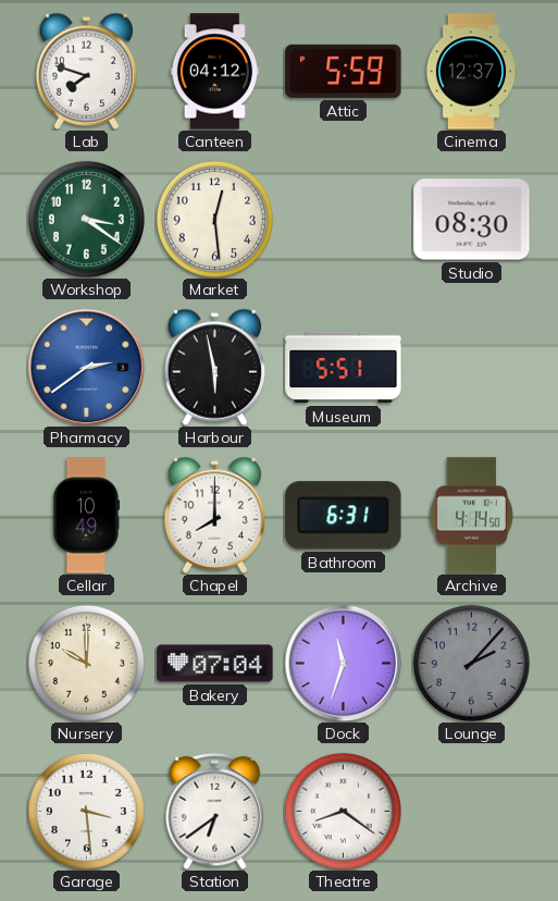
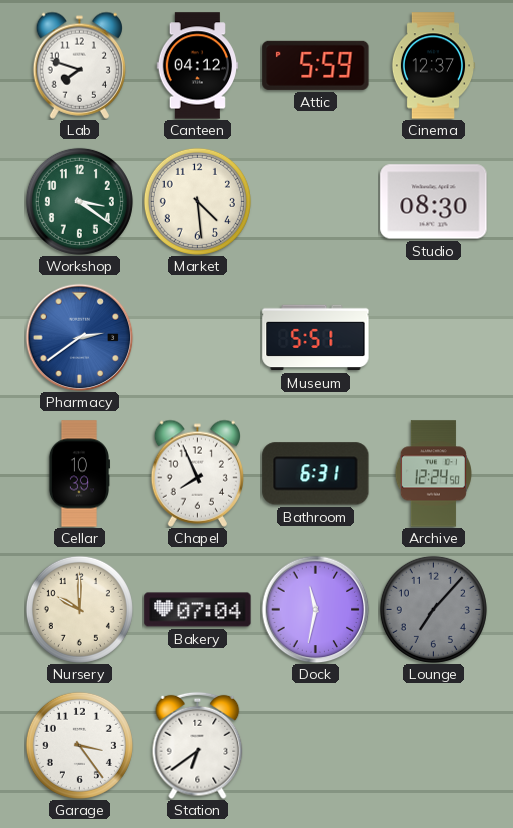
Market: 12:29 -> 4:29
Harbour: 5:58 -> none
Cellar: 10:49 -> 10:39
Chapel: 8:00 -> 7:56
Archive: 4:14 -> 12:24
Dock: 11:33 -> 11:32
Lounge: 2:07 -> 7:07
Garage: 3:29 -> 3:24
Theatre: 8:21 -> none
